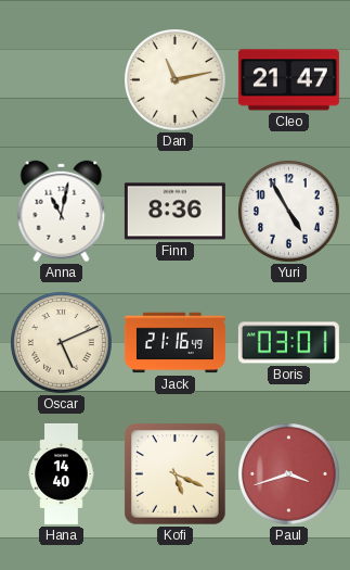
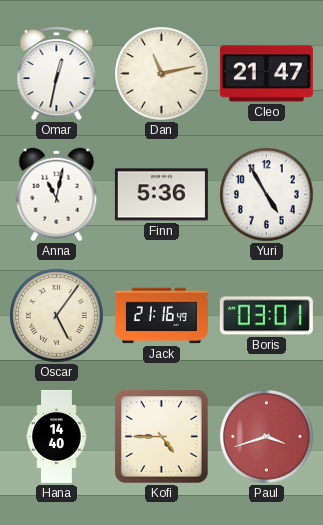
Omar: none -> 12:32
Finn: 8:36 -> 5:36
Oscar: 5:11 -> 5:06
Kofi: 5:19 -> 4:45
